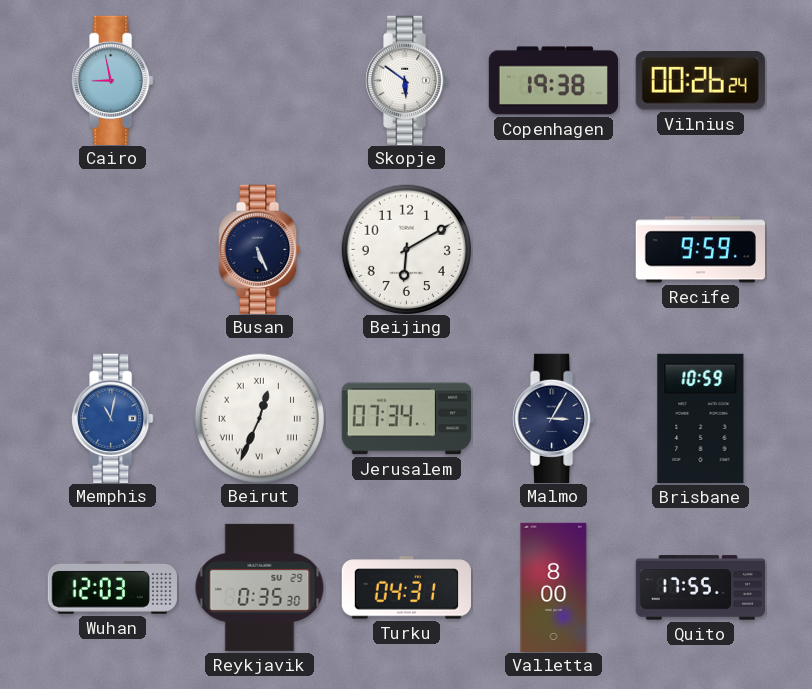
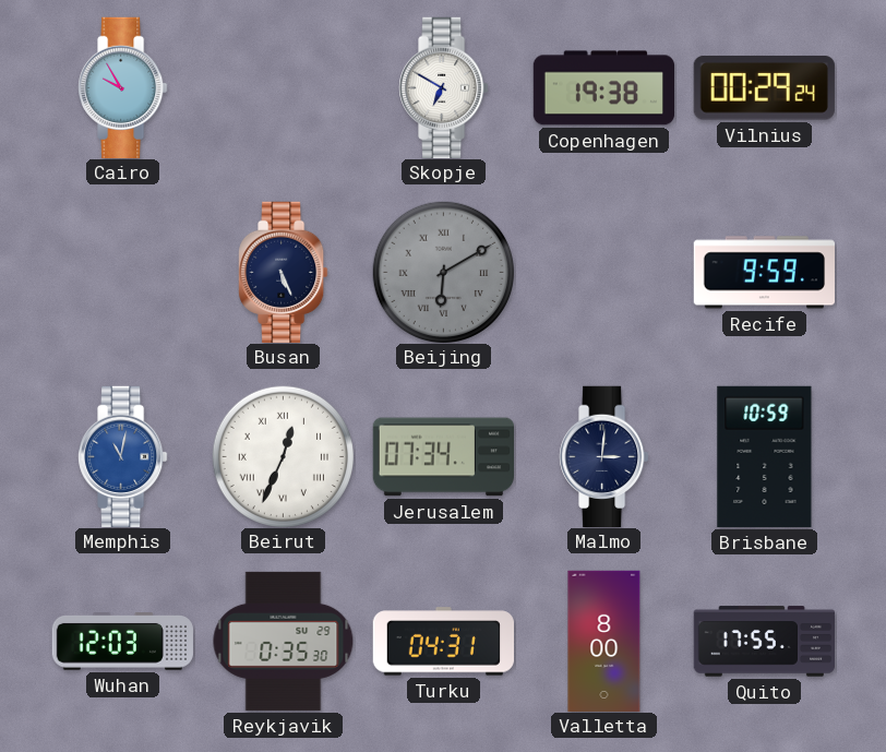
Cairo: 8:58 -> 9:55
Skopje: 5:51 -> 6:50
Vilnius: 00:26 -> 00:29
Beijing dial: white -> grey
Beijing numerals: Arabic -> Roman
Malmo: 3:05 -> 3:01
